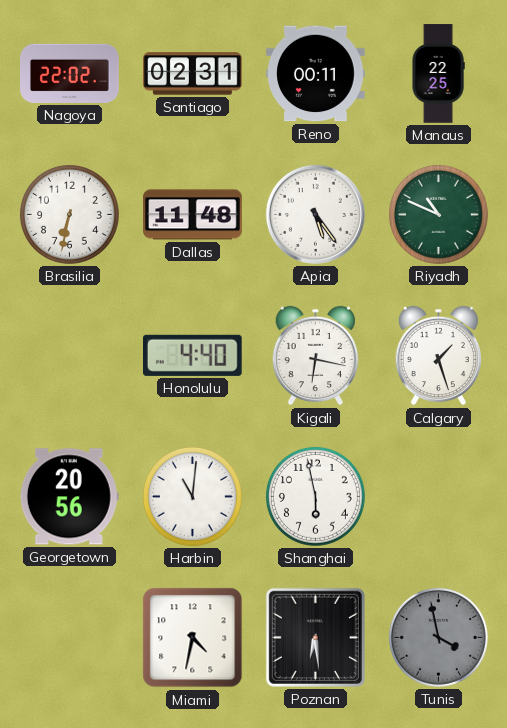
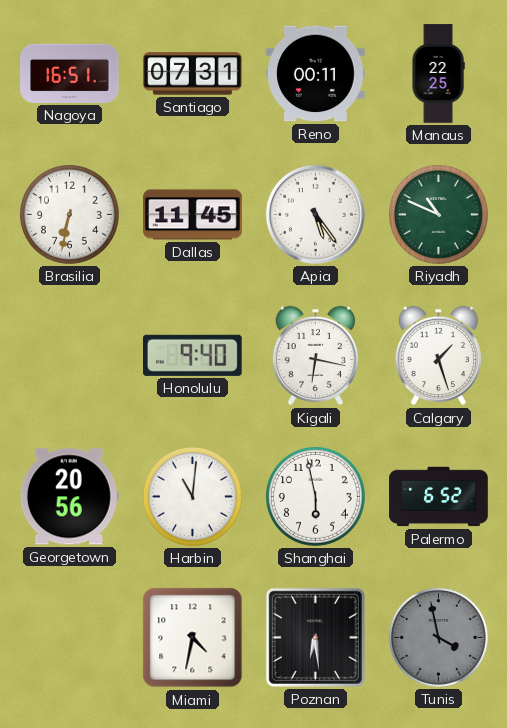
Nagoya: 22:02 -> 16:51
Santiago: 02:31 -> 07:31
Dallas: 11:48 -> 11:45
Honolulu: 4:40 -> 9:40
Palermo: none -> 6:52
